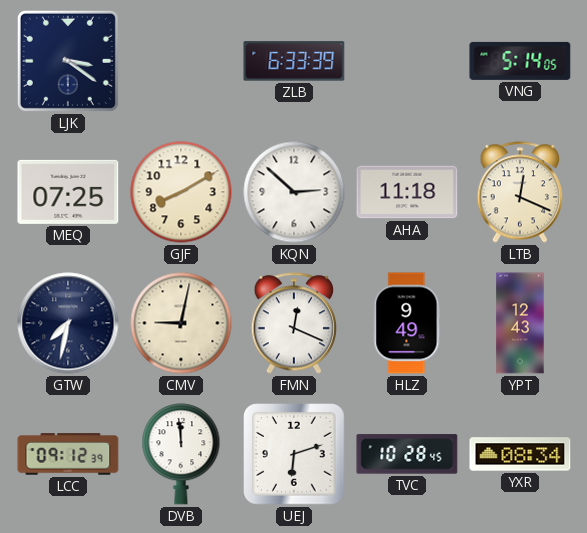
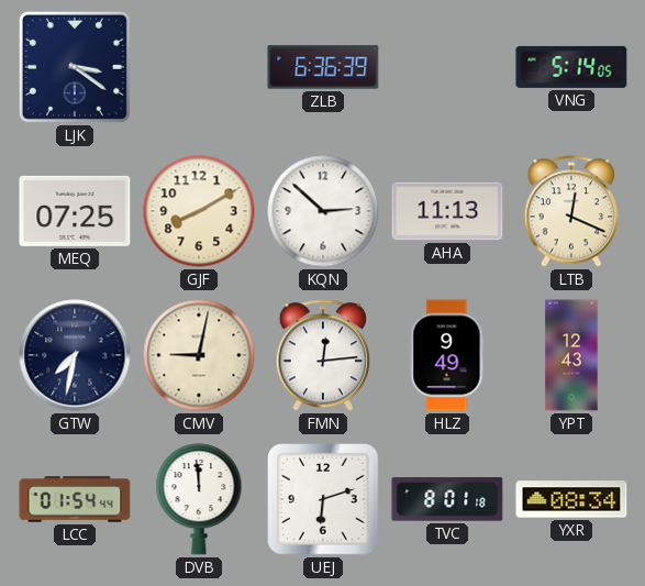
ZLB: 6:33 -> 6:36
AHA: 11:18 -> 11:13
FMN: 12:19 -> 12:14
LCC: 09:12 -> 01:54
TVC: 10:28 -> 8:01
